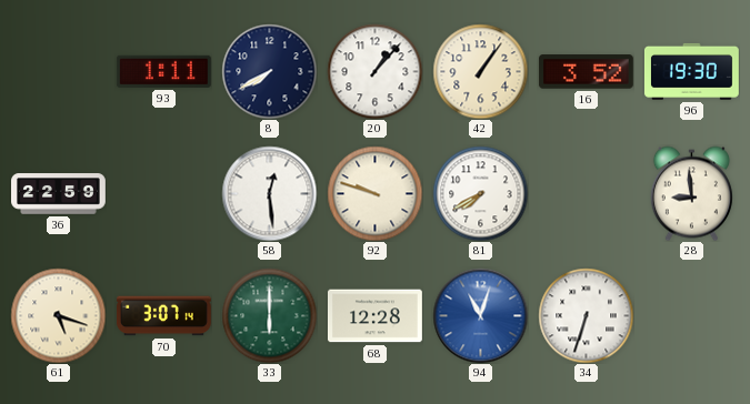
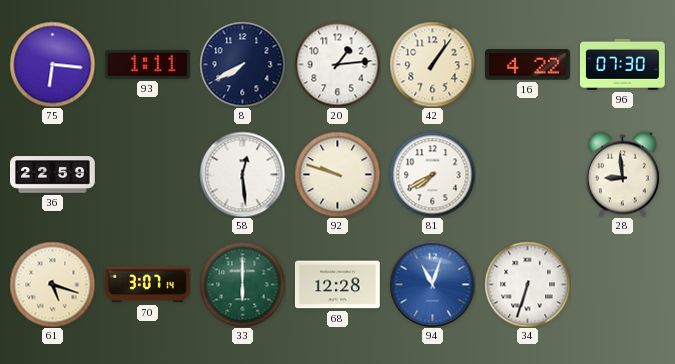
75: none -> 6:16
20: 1:07 -> 1:14
16: 3:52 -> 4:22
96: 19:30 -> 07:30
